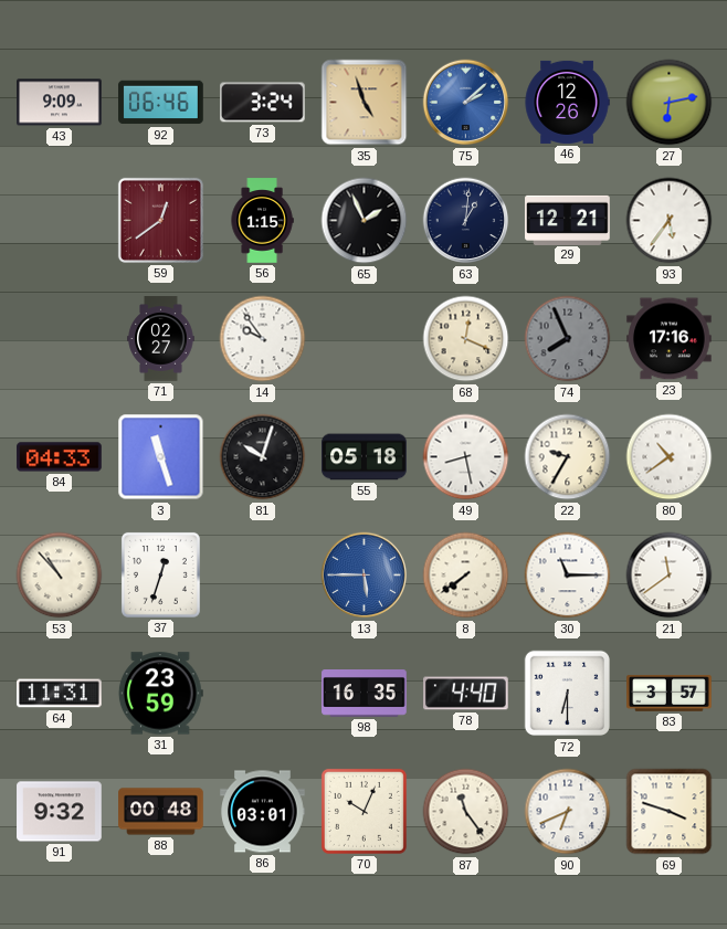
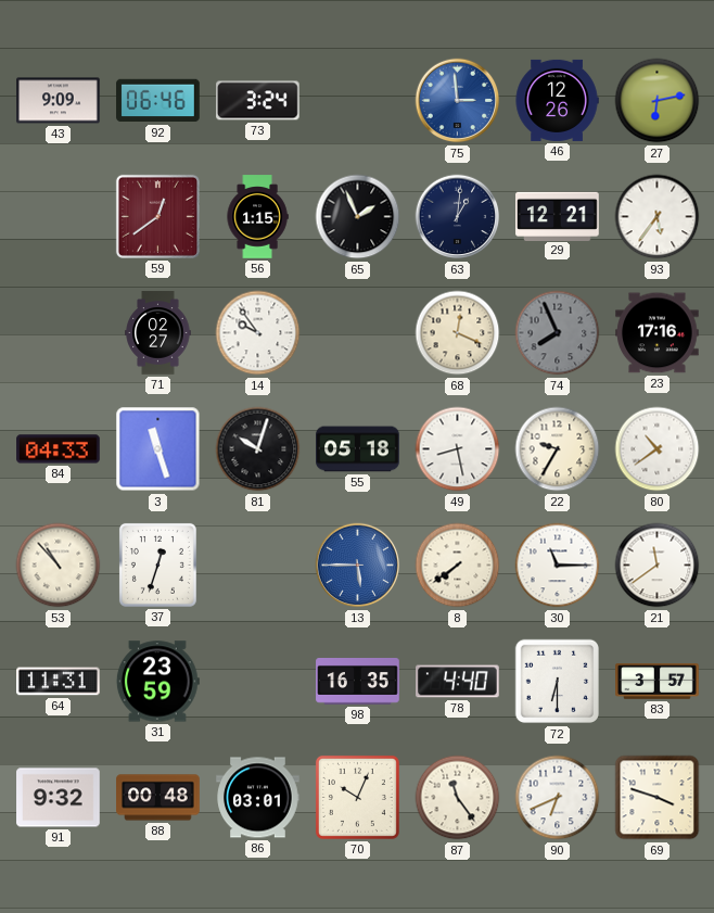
35: 4:57 -> none
75: 2:08 -> 2:59
